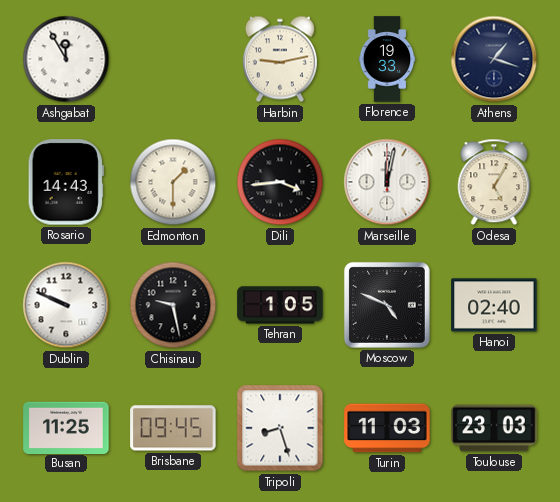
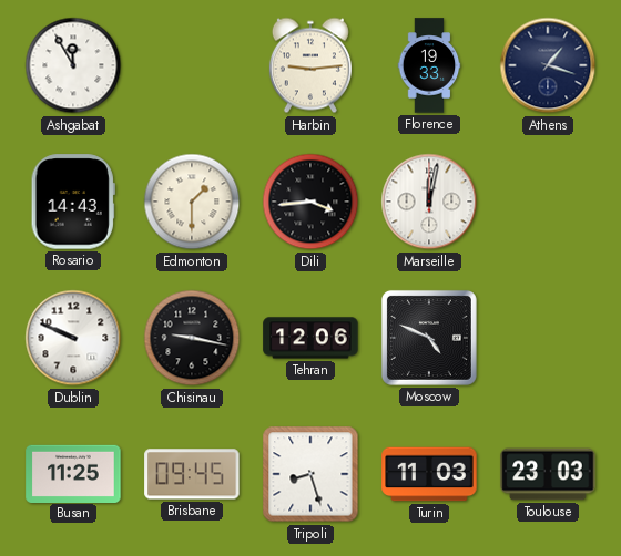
Harbin: 9:13 -> 9:14
Odesa: 5:05 -> none
Chisinau: 9:28 -> 9:17
Tehran: 1:05 -> 12:06
Hanoi: 02:40 -> none
